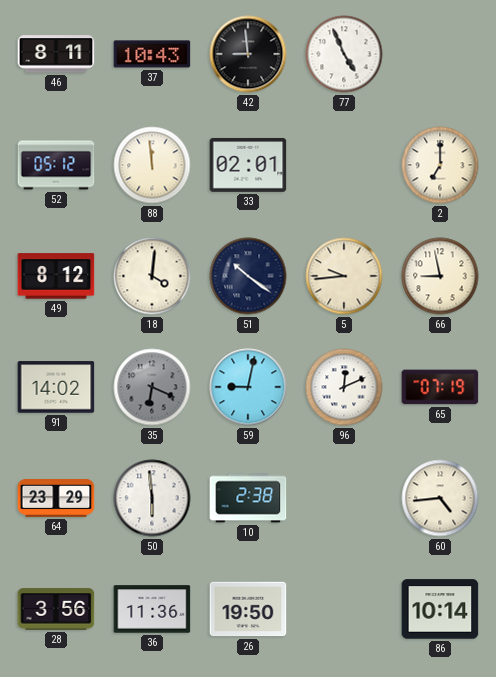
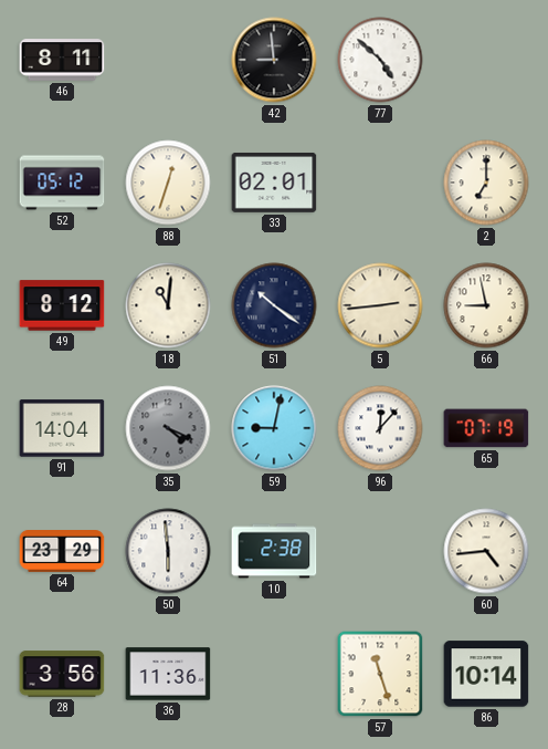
37: 10:43 -> none
77: 4:56 -> 4:52
88: 11:59 -> 12:33
18: 4:01 -> 11:01
5: 9:44 -> 2:44
91: 14:02 -> 14:04
35: 6:19 -> 4:19
96: 12:11 -> 12:07
26: 19:50 -> none
57: none -> 11:27
